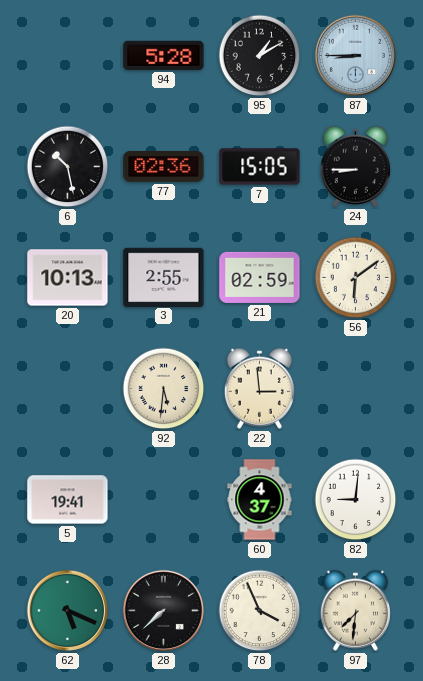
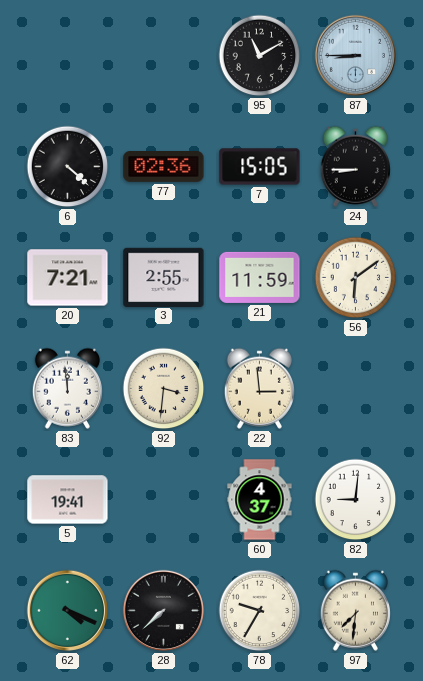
94: 5:28 -> none
95: 1:10 -> 11:10
6: 10:28 -> 4:22
20: 10:13 -> 7:21
21: 02:59 -> 11:59
83: none -> 11:59
92: 5:31 -> 3:31
62: 5:19 -> 4:19
78: 3:56 -> 9:35
